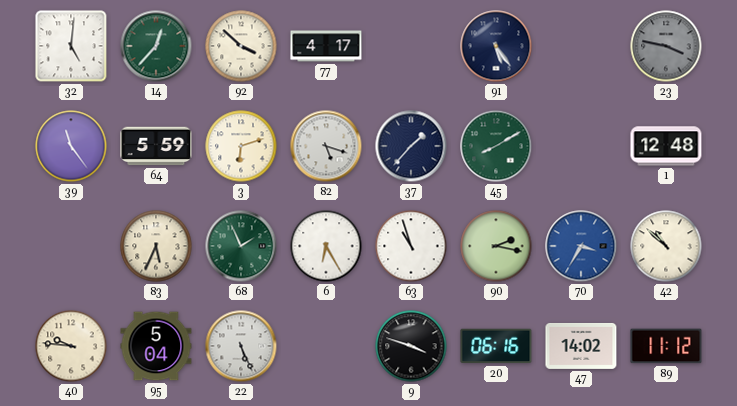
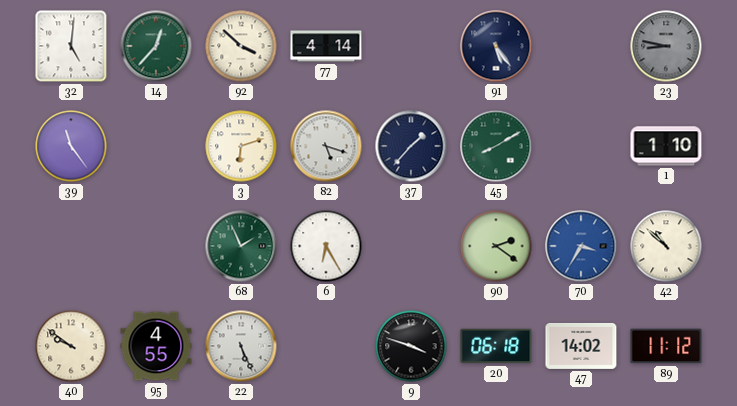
77: 4:17 -> 4:14
23: 3:47 -> 8:47
64: 5:59 -> none
1: 12:48 -> 1:10
83: 5:34 -> none
63: 10:57 -> none
90: 2:17 -> 2:21
40: 9:46 -> 9:51
95: 5:04 -> 4:55
20: 06:16 -> 06:18
